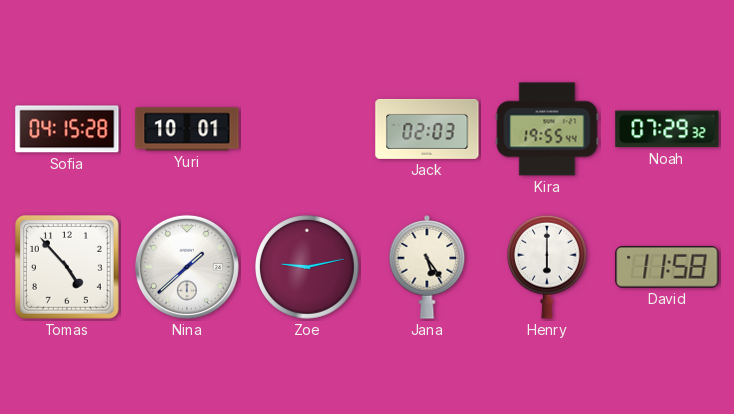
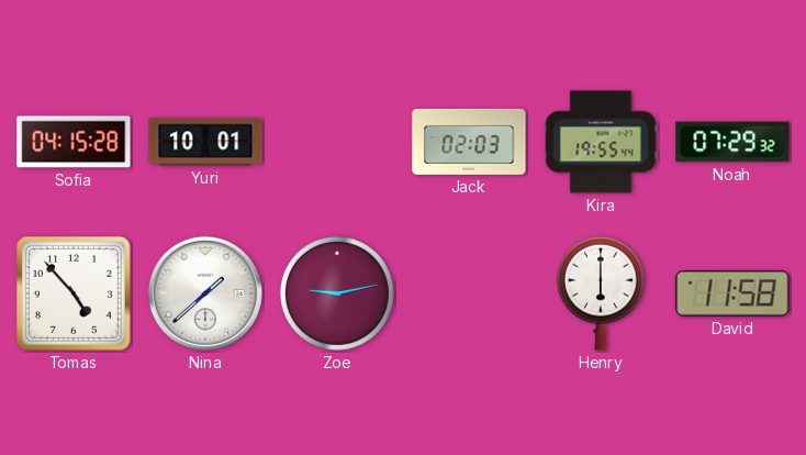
Jana: 5:24 -> none
